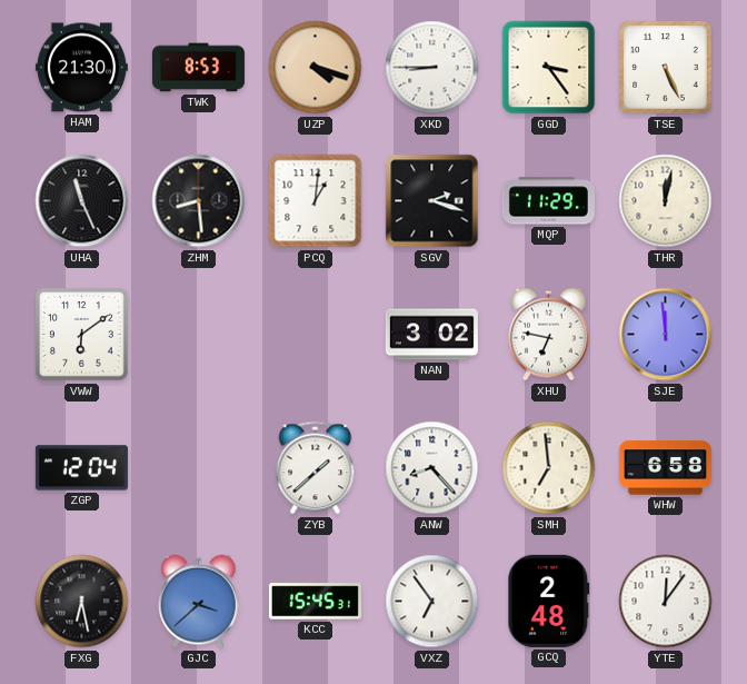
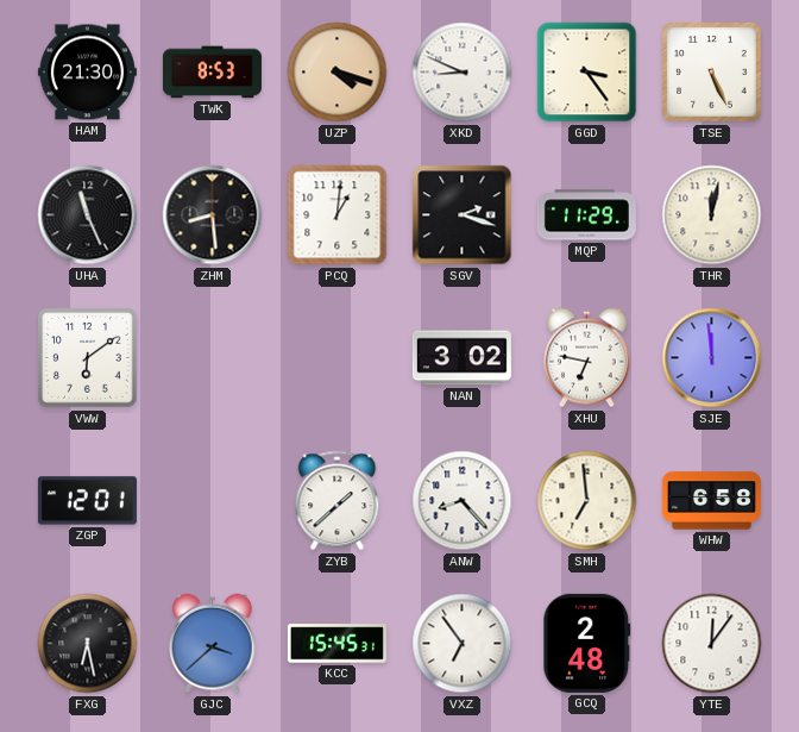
XKD: 8:45 -> 8:49
ZGP: 12:04 -> 12:01
